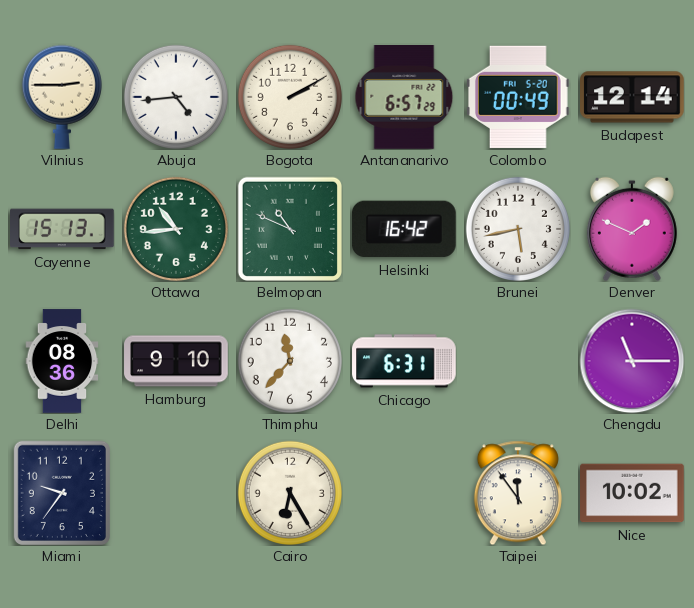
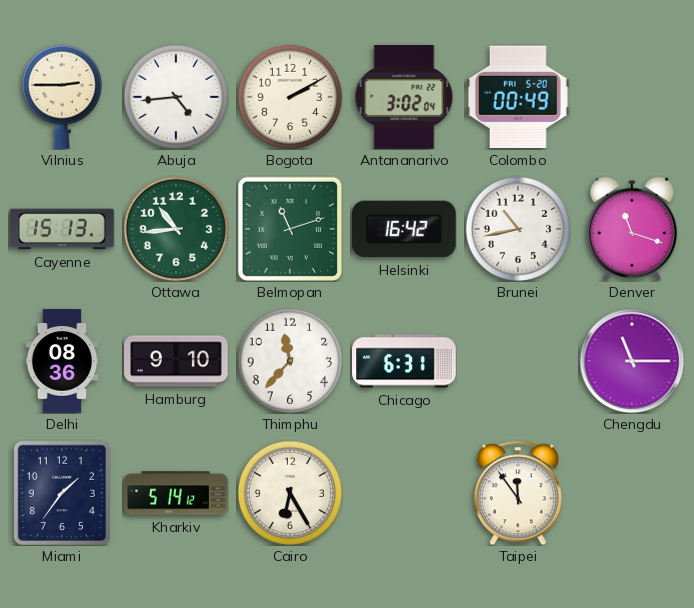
Antananarivo: 6:57 -> 3:02
Budapest: 12:14 -> none
Belmopan: 10:49 -> 11:12
Brunei: 5:43 -> 10:43
Denver: 1:49 -> 11:18
Miami: 9:36 -> 1:36
Kharkiv: none -> 5:14
Nice: 10:02 -> none
